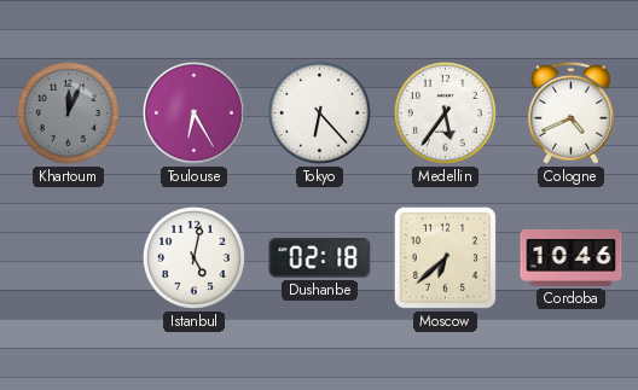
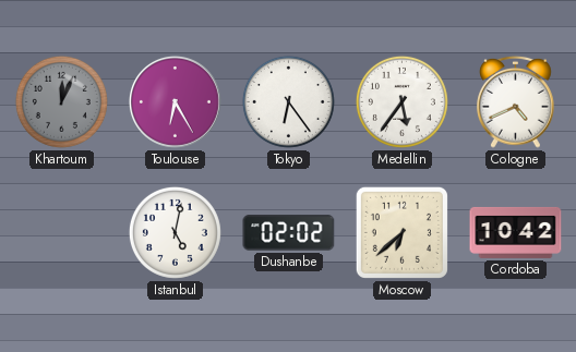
Tokyo: 6:23 -> 6:24
Dushanbe: 02:18 -> 02:02
Cordoba: 10:46 -> 10:42
